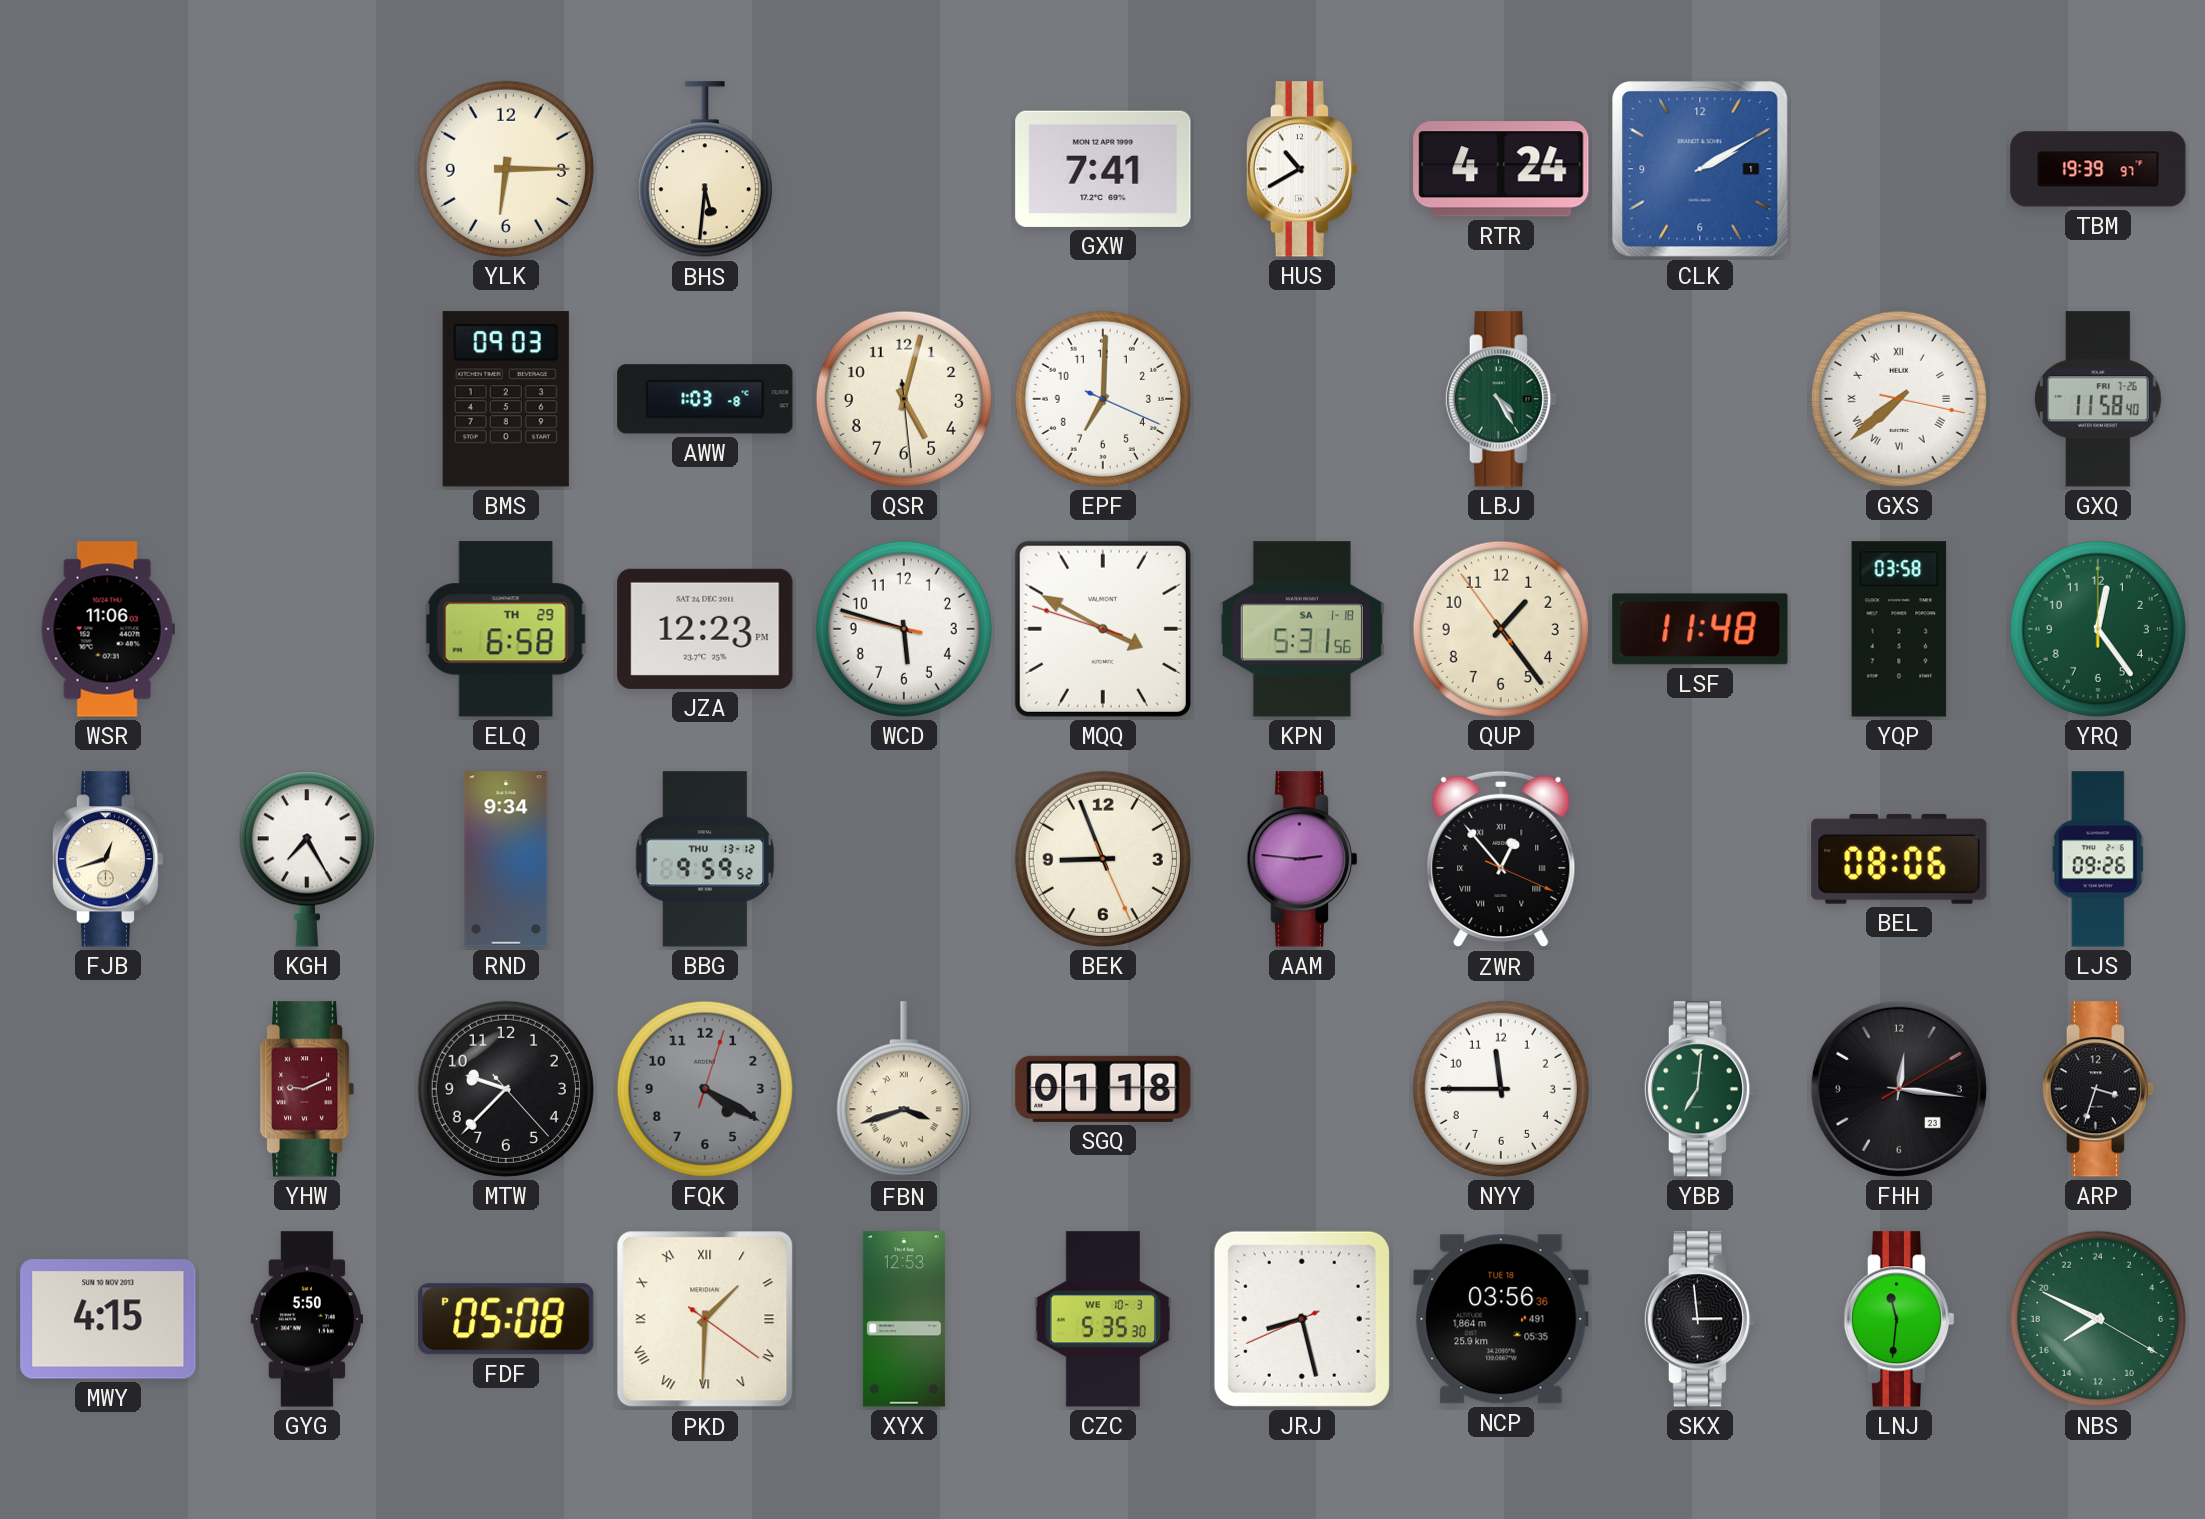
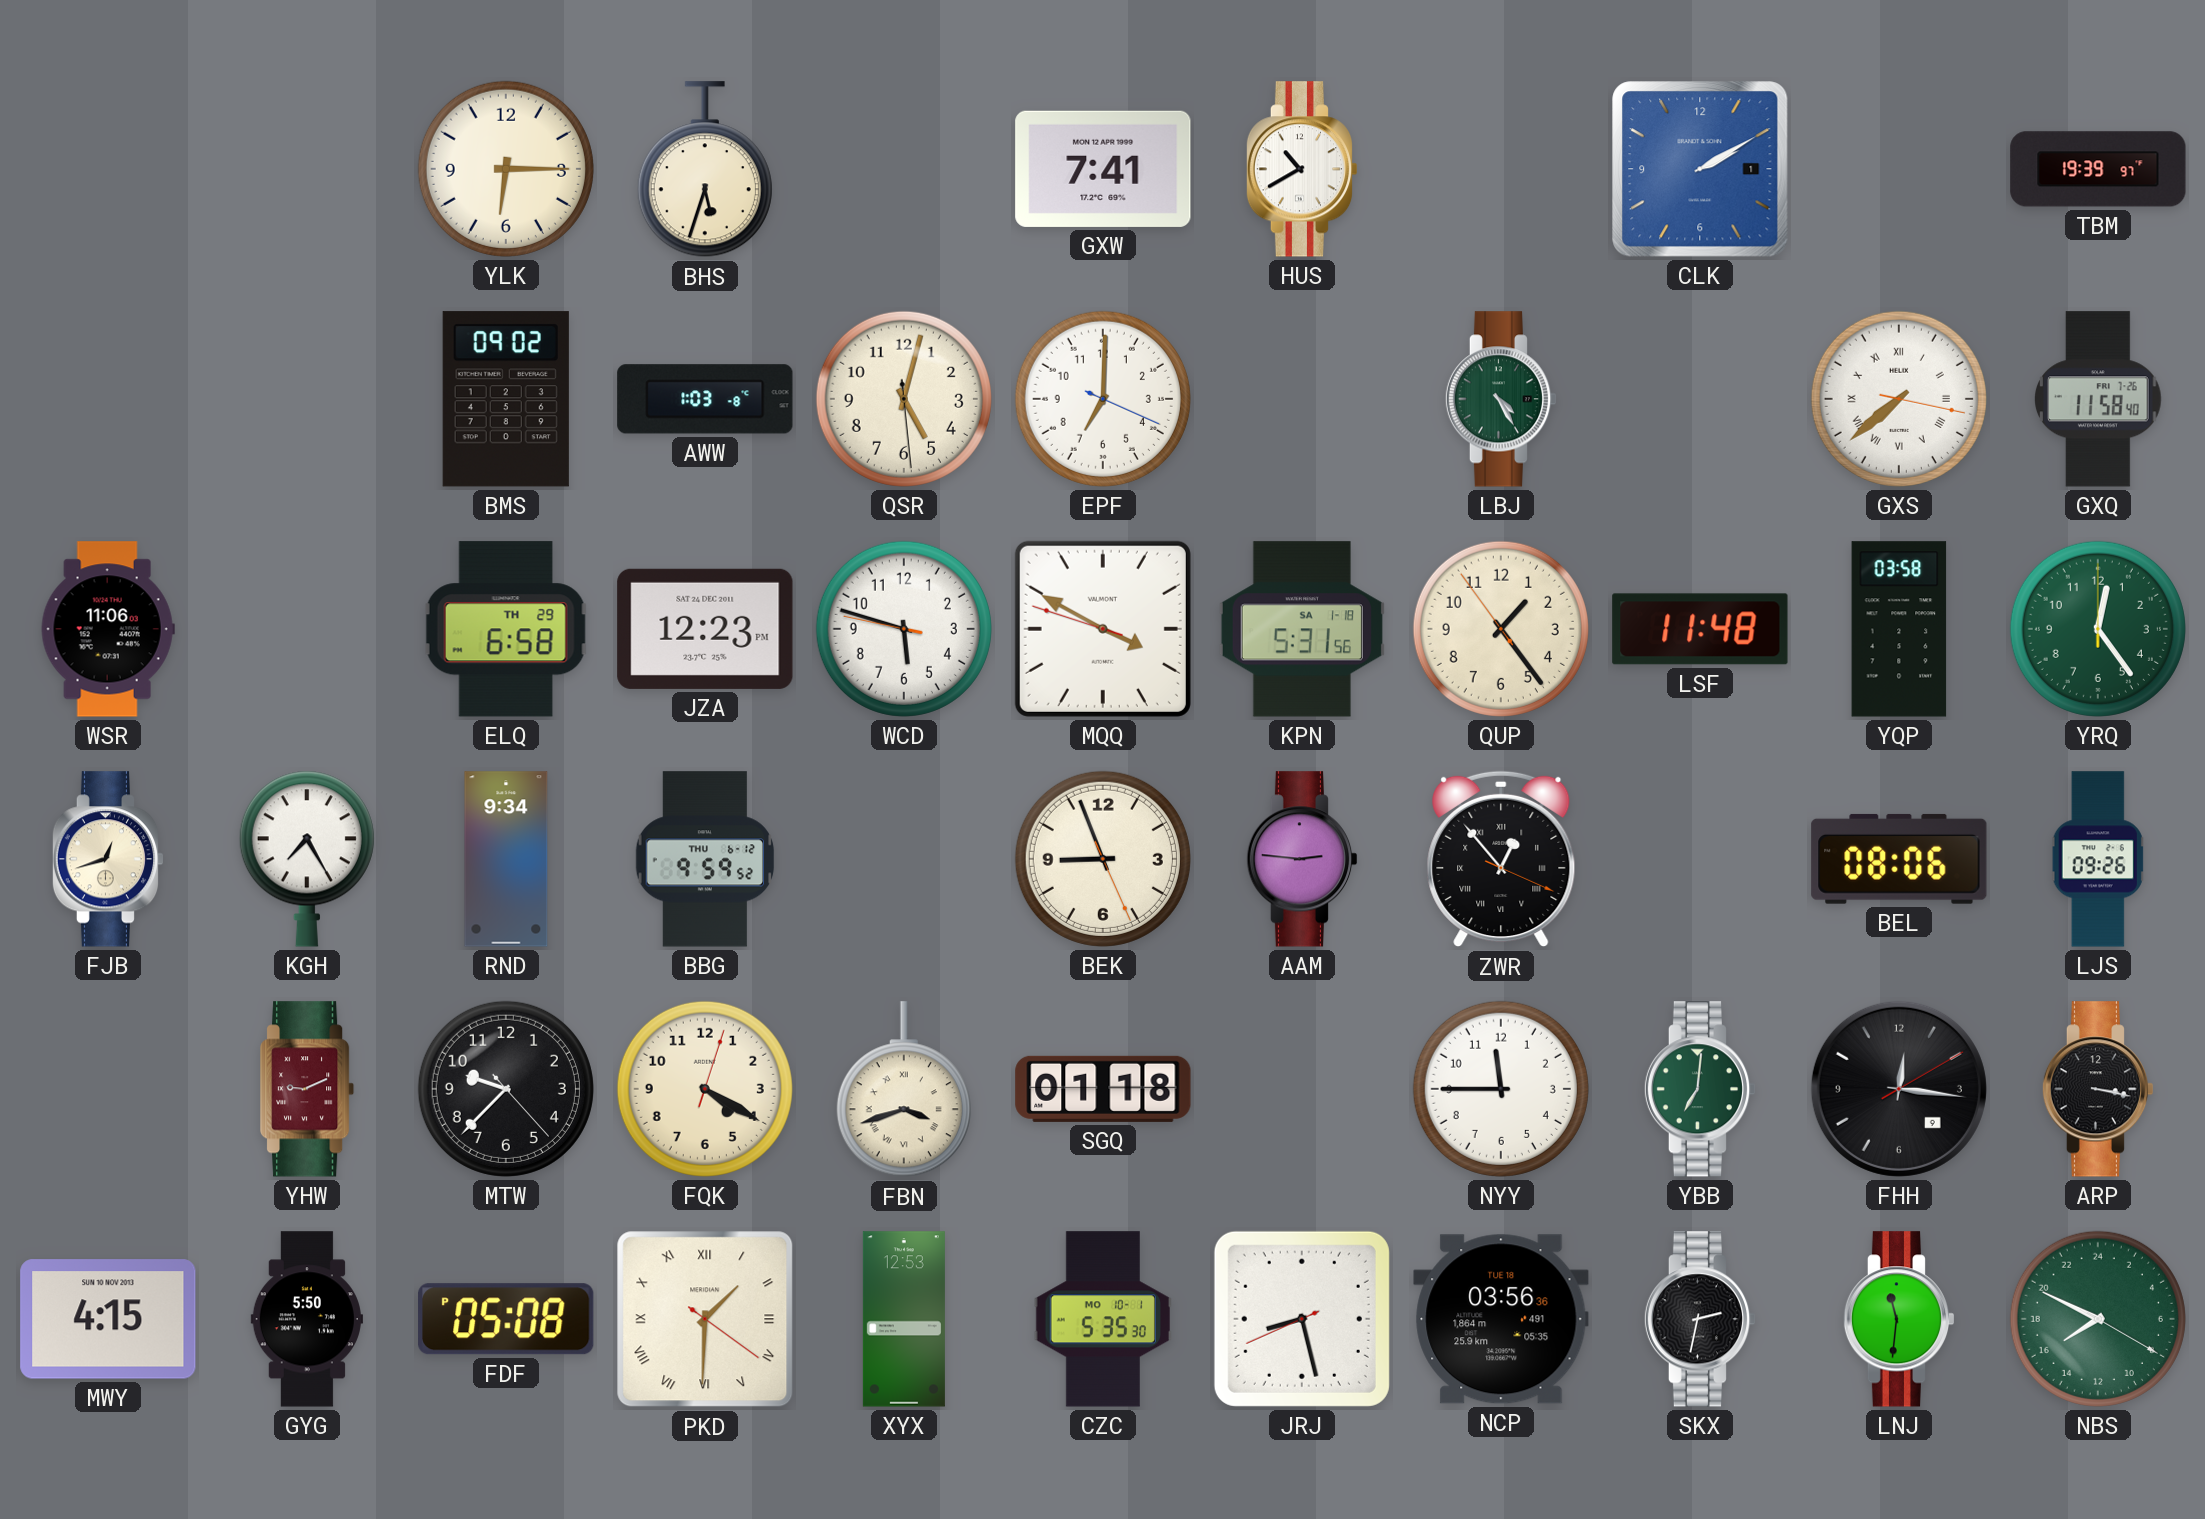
BHS: 5:31 -> 5:33
RTR: 4:24 -> none
BMS: 09:03 -> 09:02
BBG date: THU 13-12 -> THU 6-12
FQK dial: grey -> cream
FHH date: 23 -> 9
ARP: 3:33 -> 3:17
CZC date: WE 10-3 -> MO 10-1
SKX: 2:59 -> 2:32
